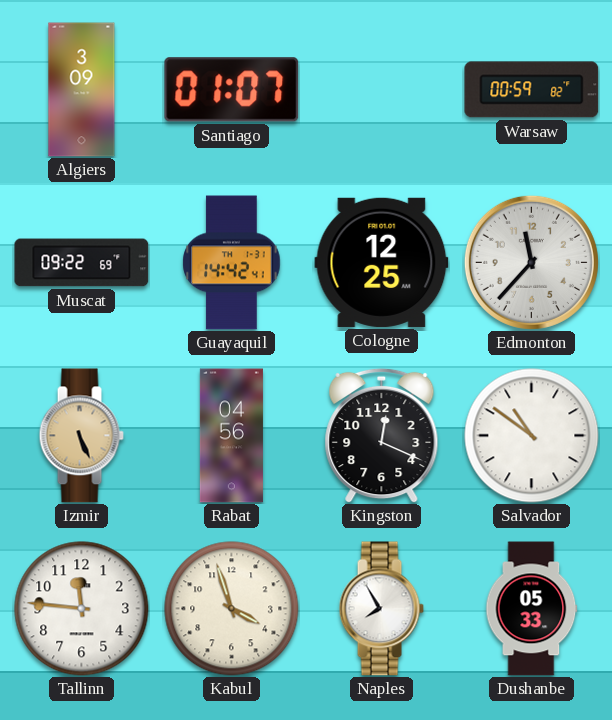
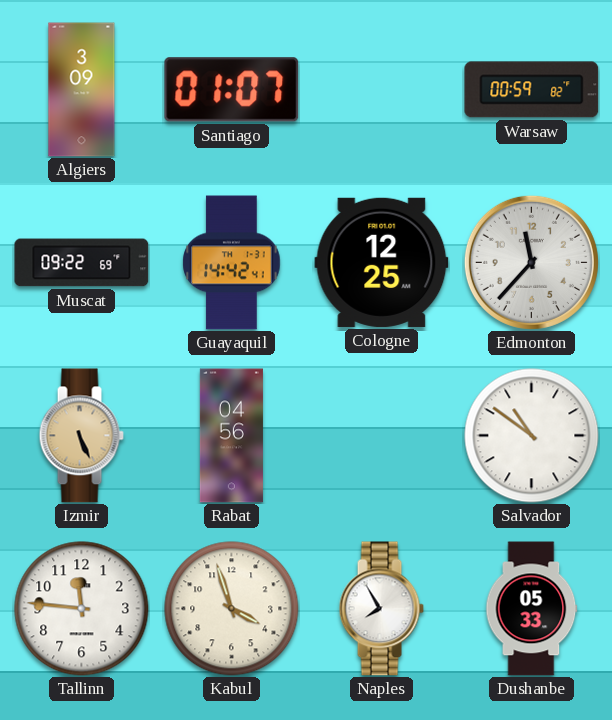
Kingston: 12:19 -> none
